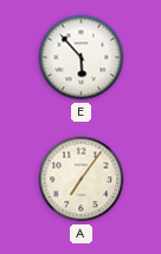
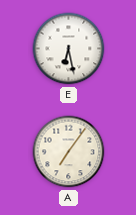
E: 5:53 -> 6:28
